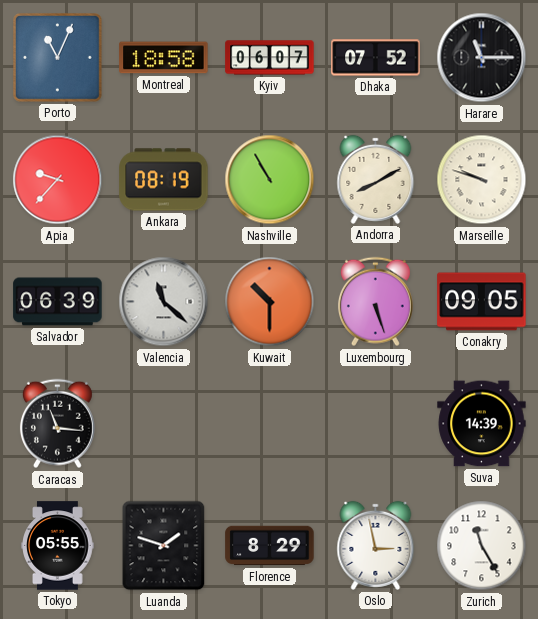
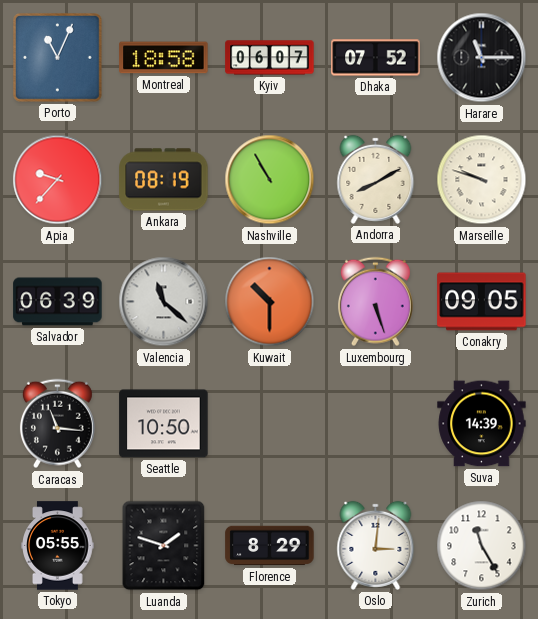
Seattle: none -> 10:50
Oslo: 2:58 -> 3:01
